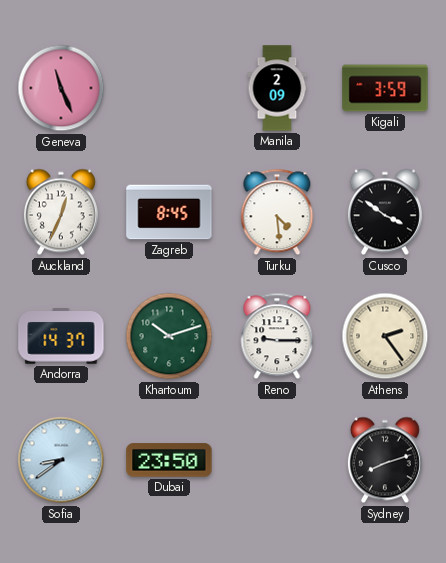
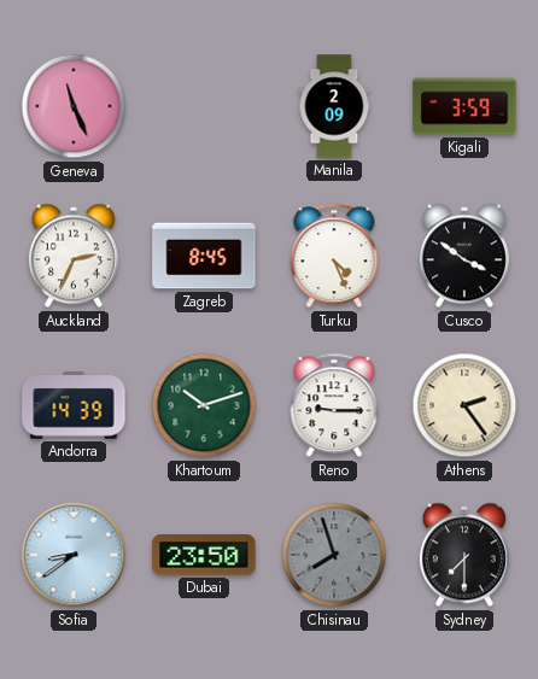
Auckland: 12:34 -> 2:34
Turku: 4:29 -> 4:26
Andorra: 14:37 -> 14:39
Chisinau: none -> 7:57
Sydney: 8:12 -> 7:30
